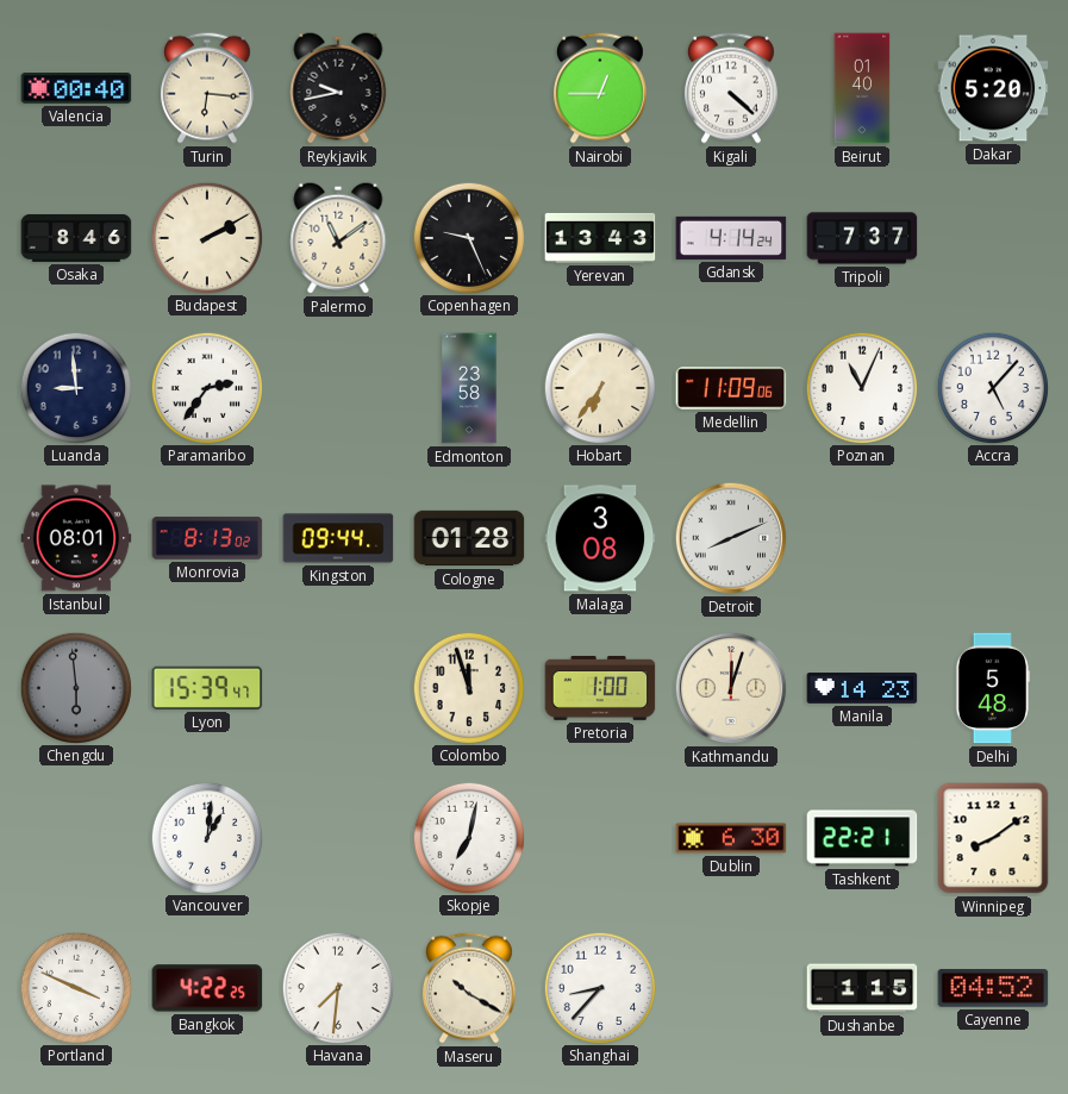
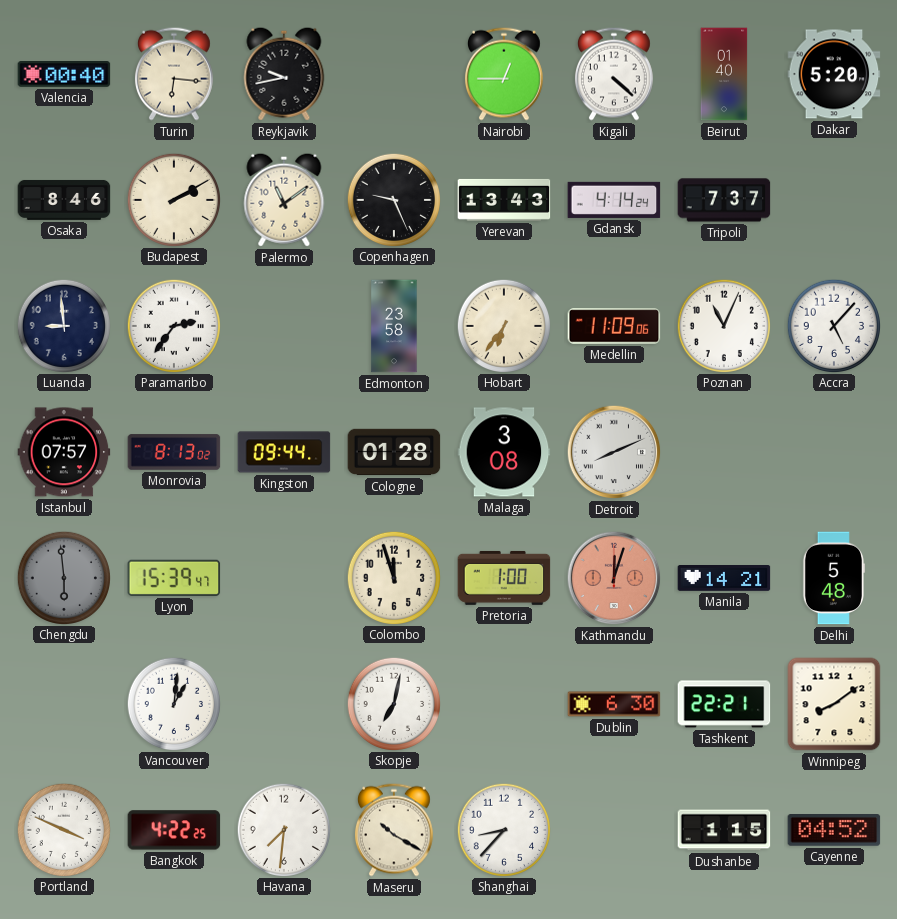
Istanbul: 08:01 -> 07:57
Kathmandu dial: cream -> salmon
Manila: 14:23 -> 14:21
